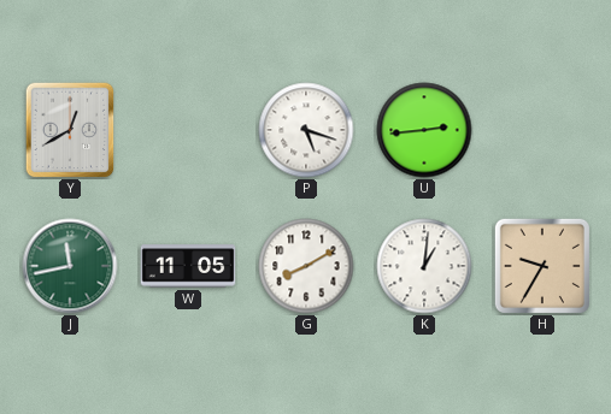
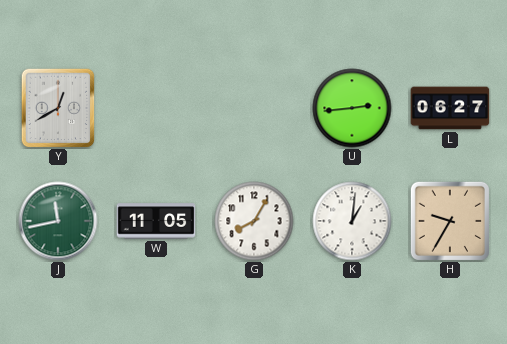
P: 5:18 -> none
L: none -> 06:27
G: 8:10 -> 8:05
